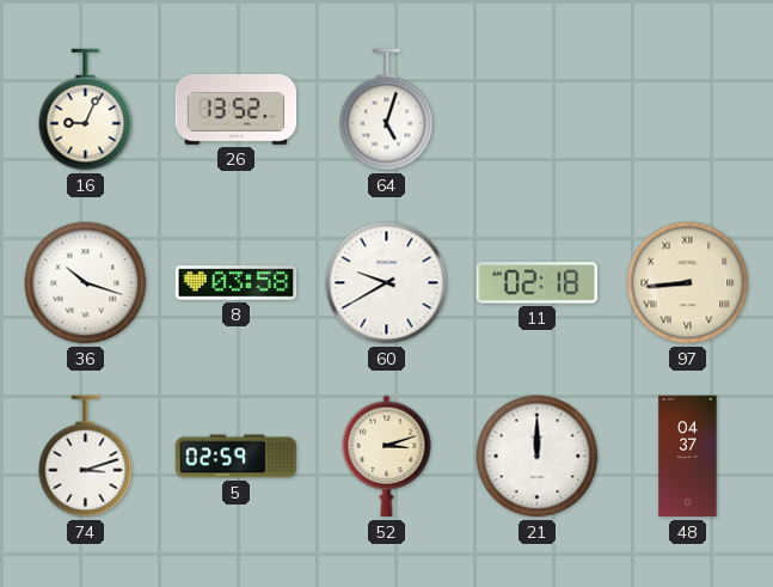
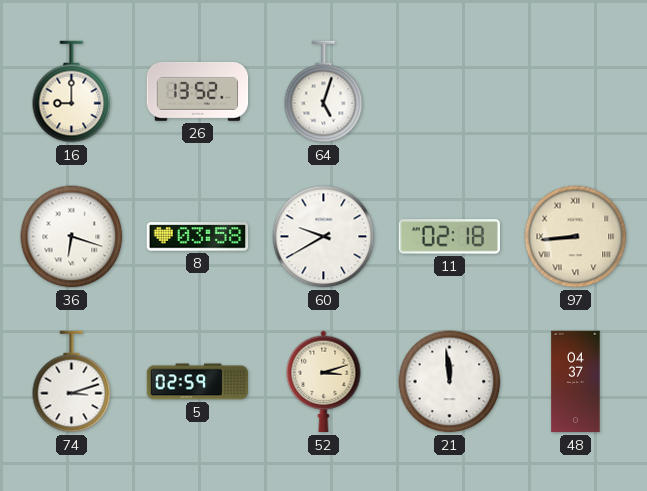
16: 9:04 -> 9:00
36: 10:18 -> 6:18
21: 12:00 -> 11:59
